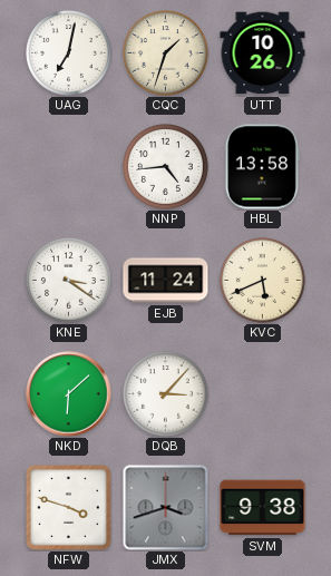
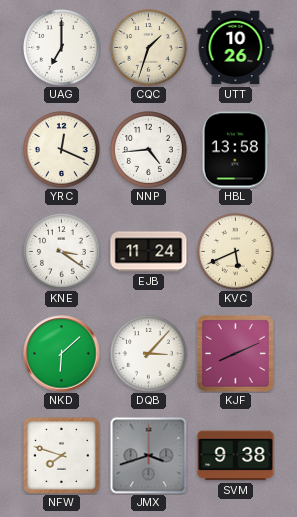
UAG: 7:02 -> 7:00
YRC: none -> 12:19
KJF: none -> 8:11
NFW: 3:48 -> 7:48
